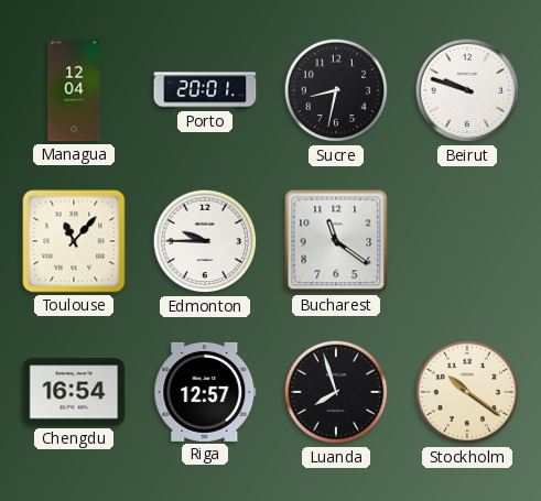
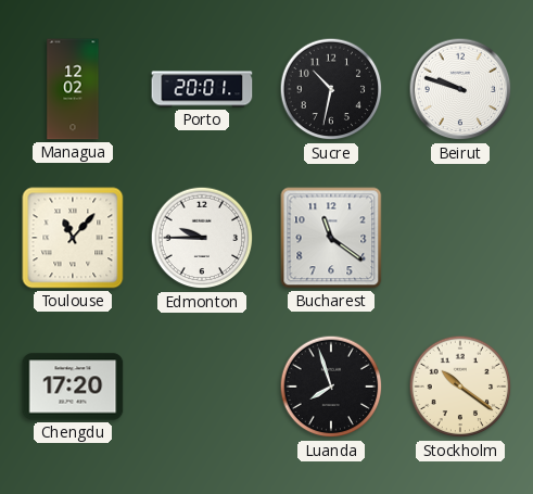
Managua: 12:04 -> 12:02
Sucre: 8:32 -> 10:32
Chengdu: 16:54 -> 17:20
Riga: 12:57 -> none
